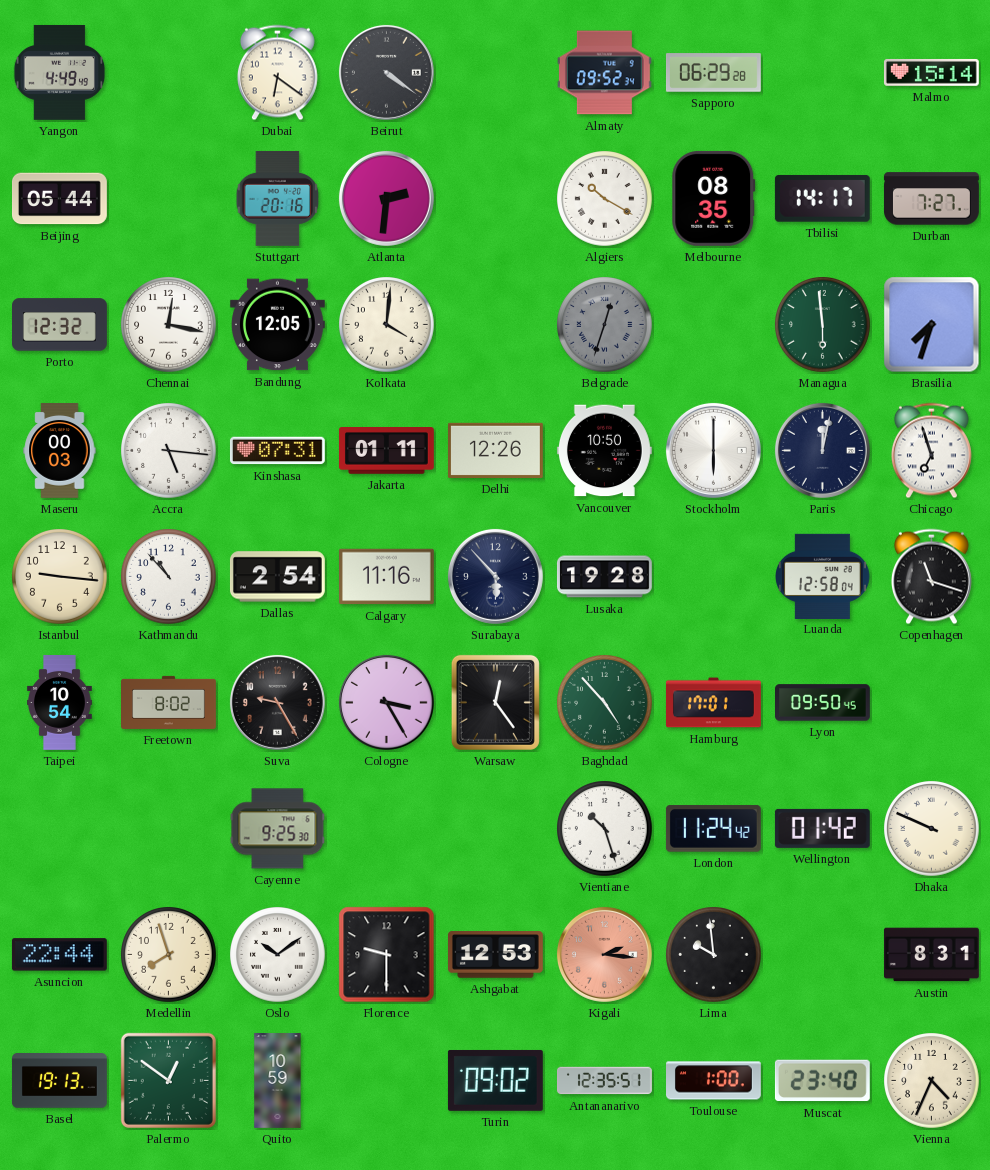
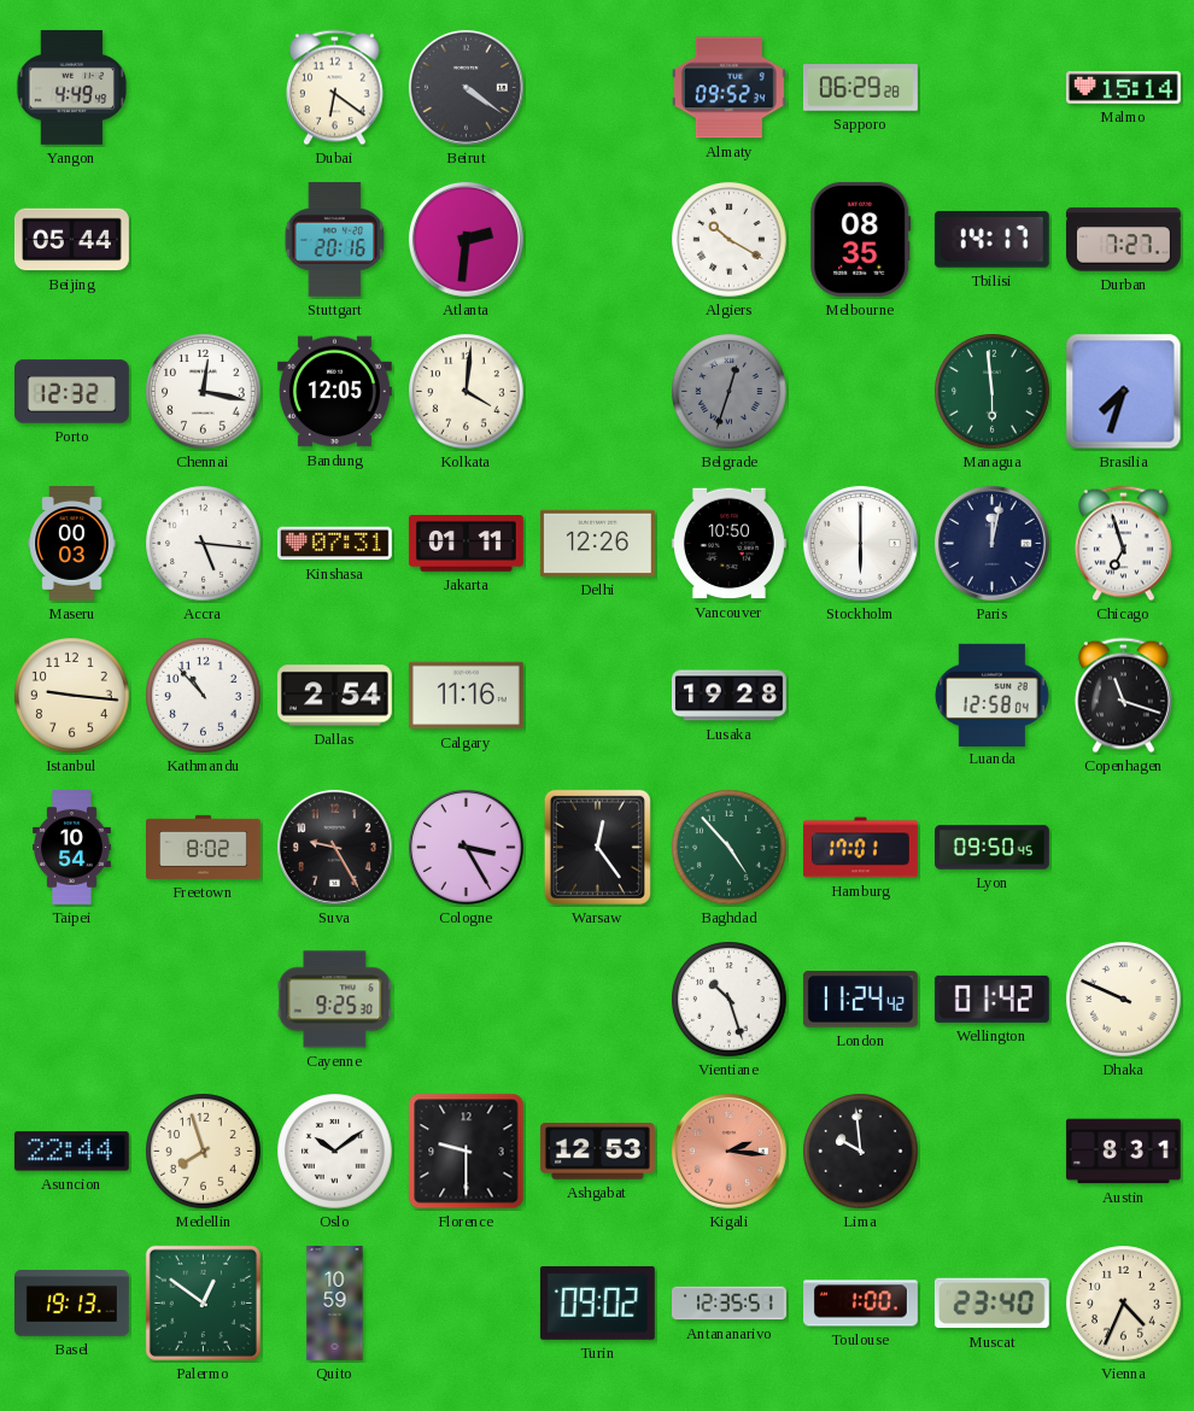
Surabaya: 5:53 -> none
